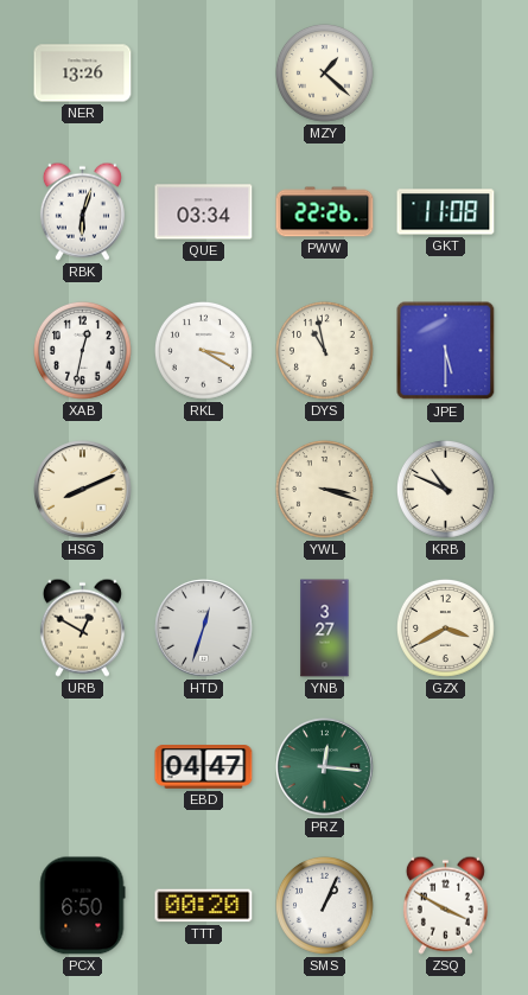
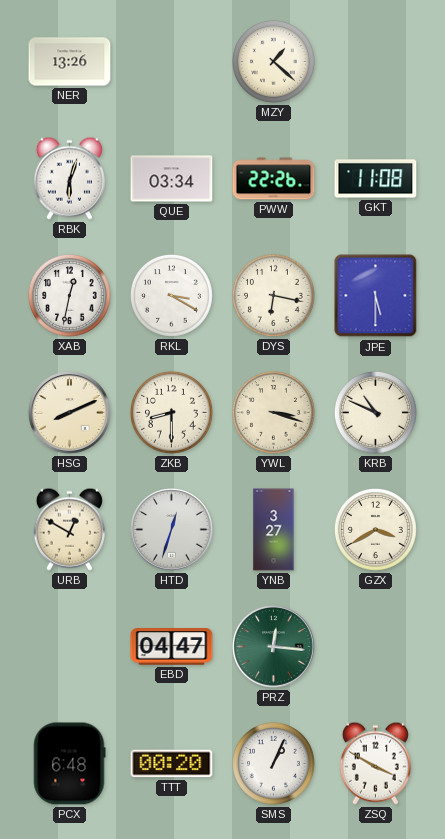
DYS: 10:58 -> 6:17
ZKB: none -> 8:30
PCX: 6:50 -> 6:48
